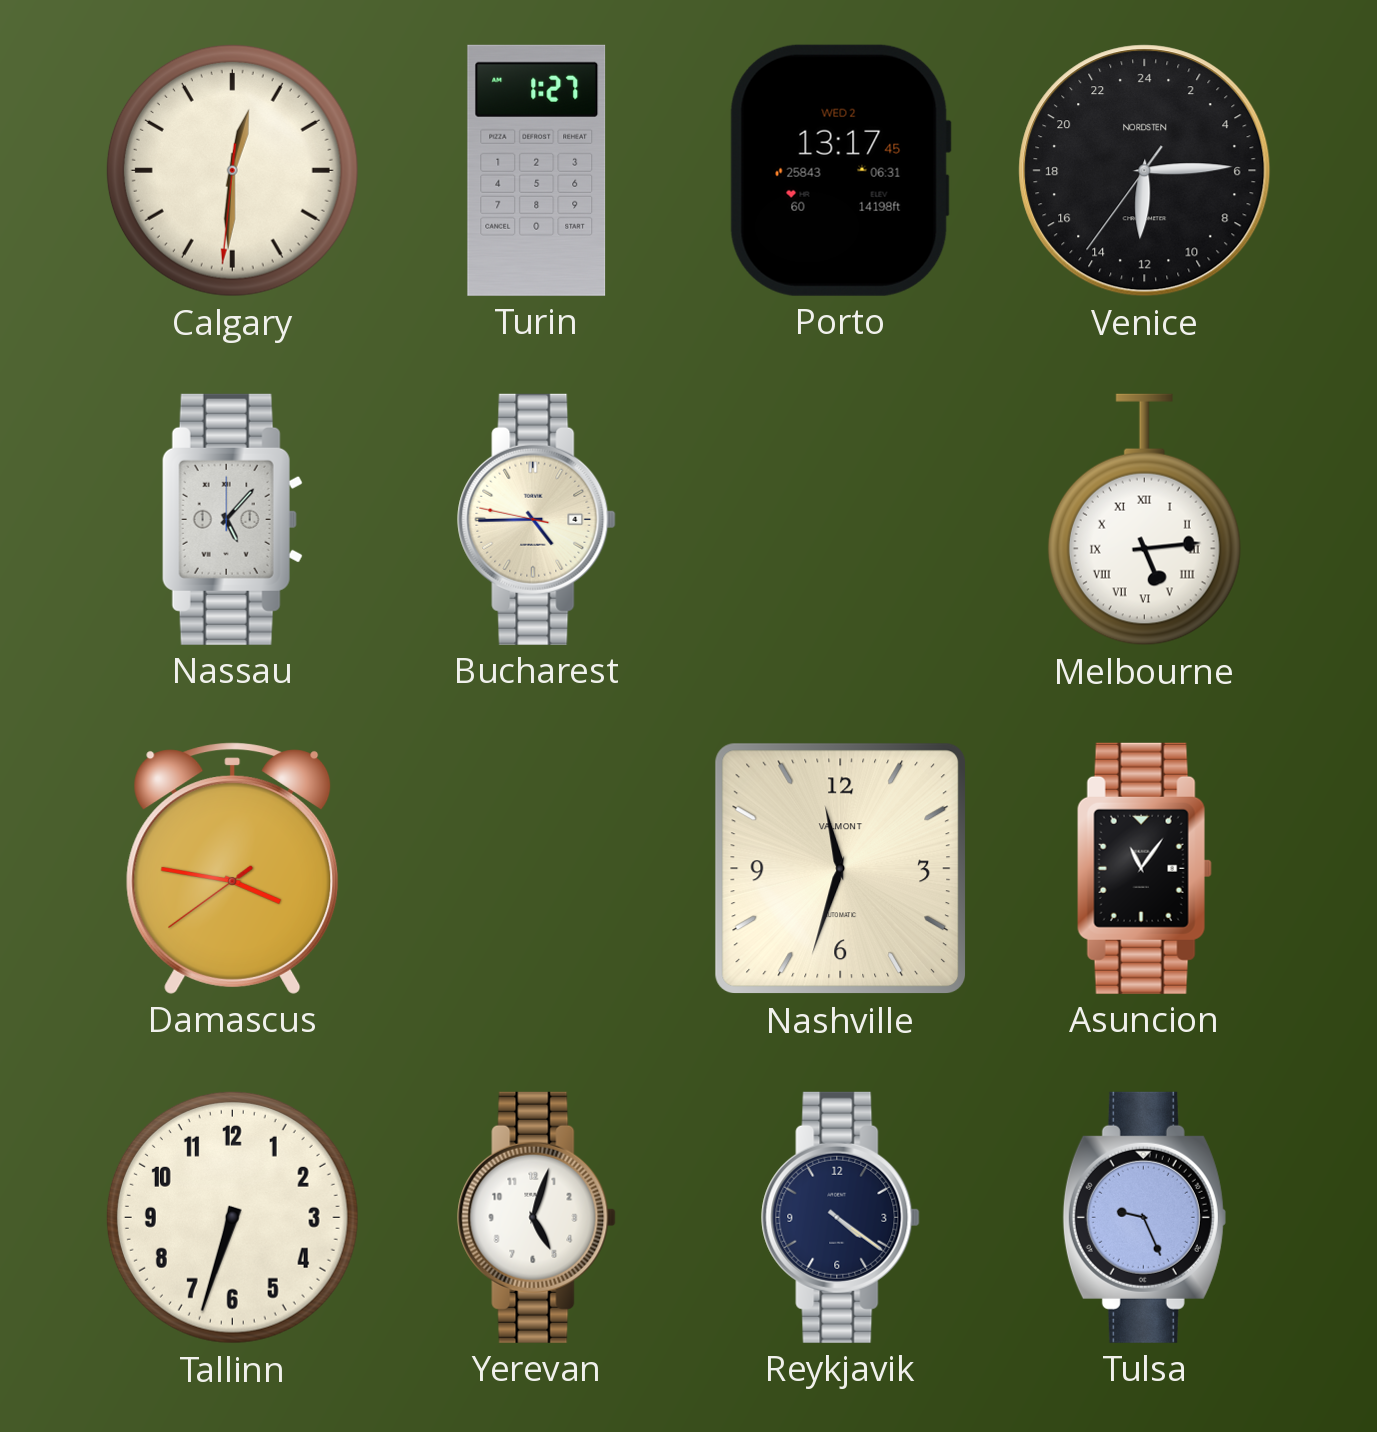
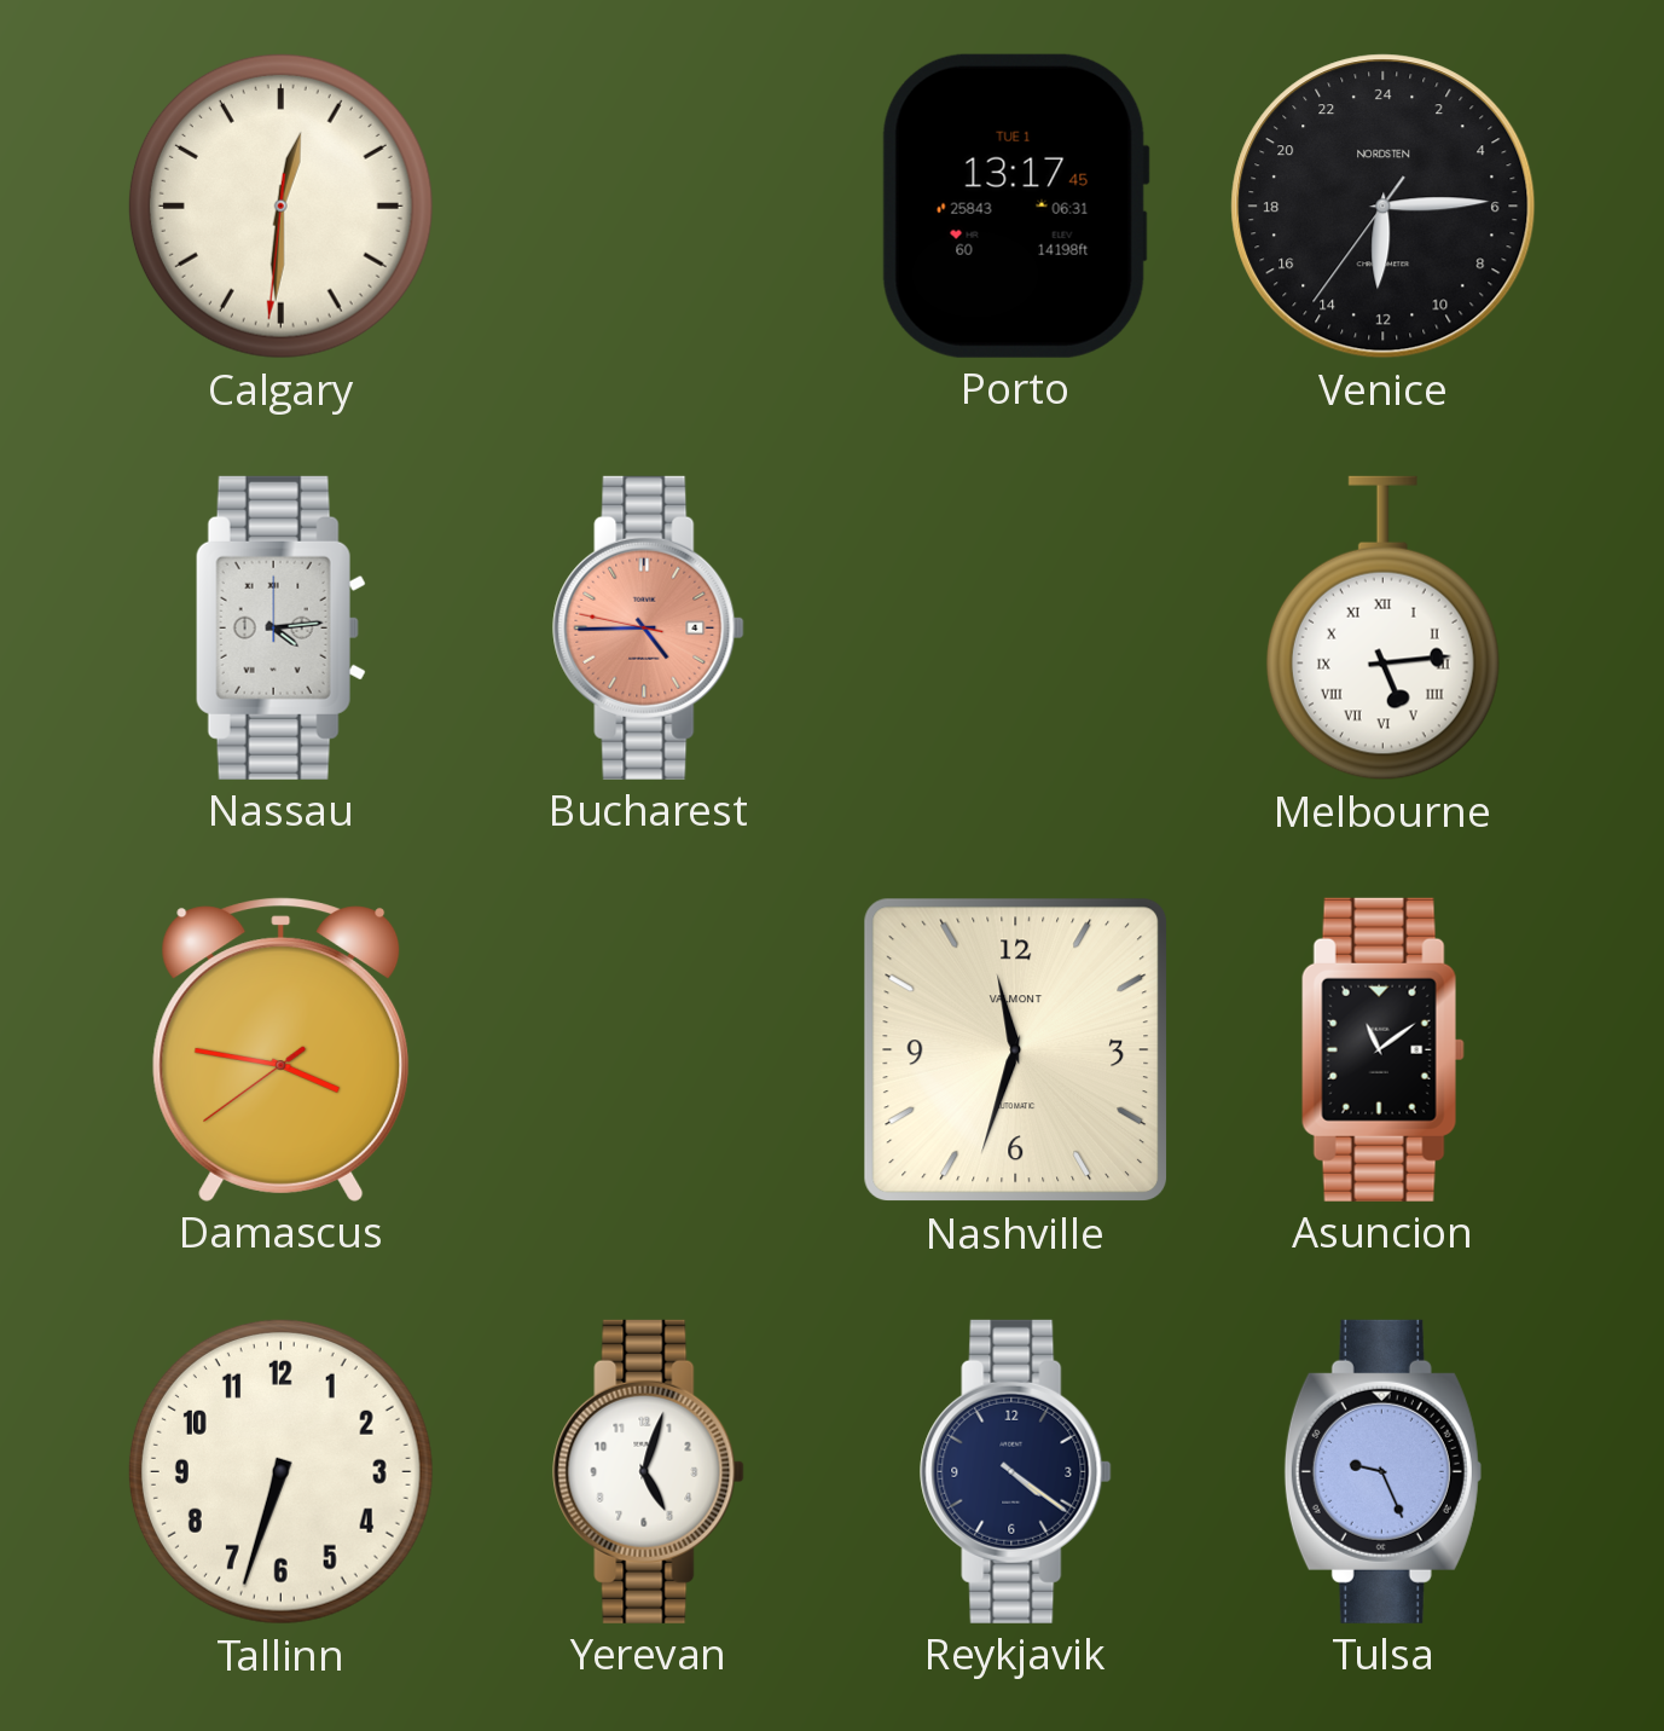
Turin: 1:27 -> none
Porto date: WED 2 -> TUE 1
Nassau: 5:07 -> 4:14
Bucharest dial: cream -> salmon
Asuncion: 11:06 -> 11:09
